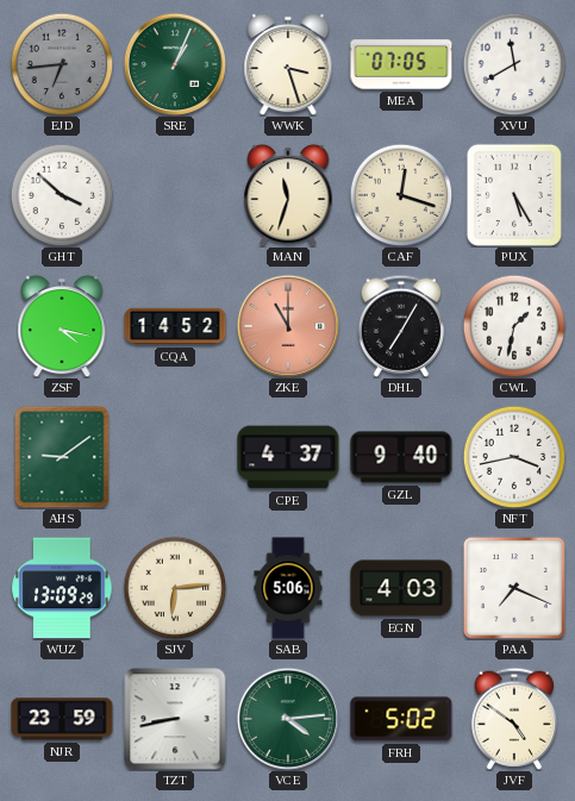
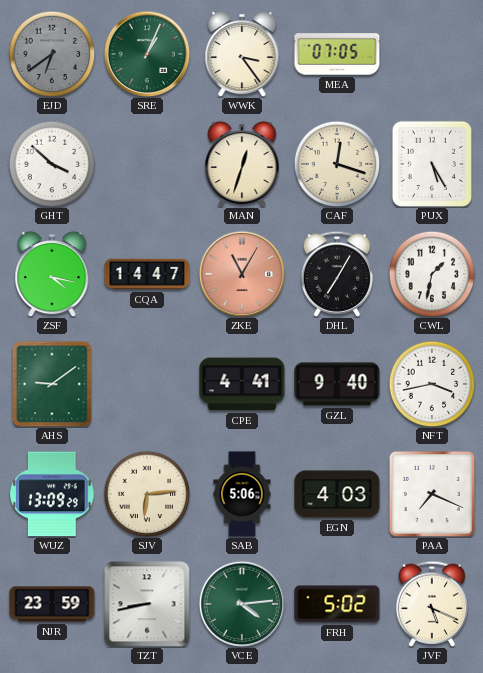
EJD: 6:44 -> 6:39
WWK: 3:27 -> 3:24
XVU: 11:40 -> none
MAN: 11:33 -> 12:33
CQA: 14:52 -> 14:47
ZKE: 11:00 -> 11:05
CPE: 4:37 -> 4:41
JVF: 4:51 -> 5:19
